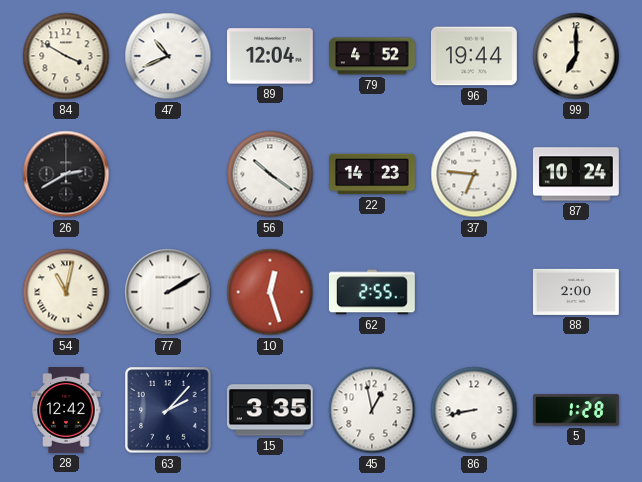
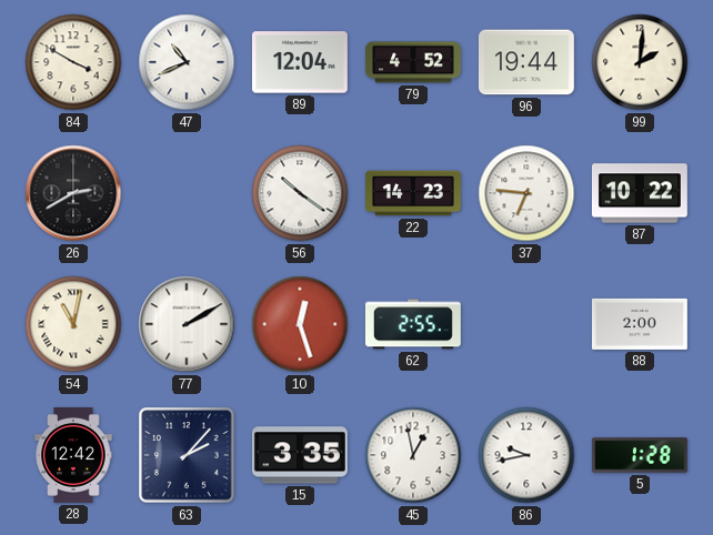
99: 7:00 -> 2:01
87: 10:24 -> 10:22
86: 8:43 -> 9:43
